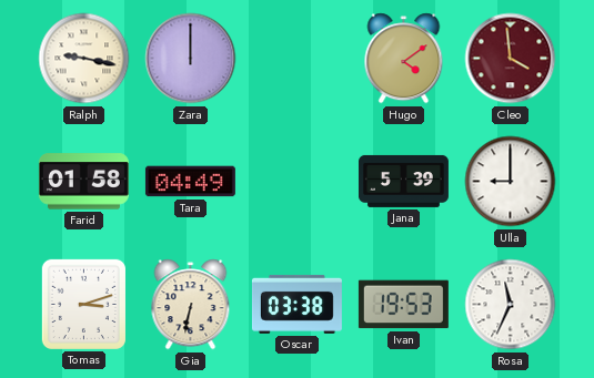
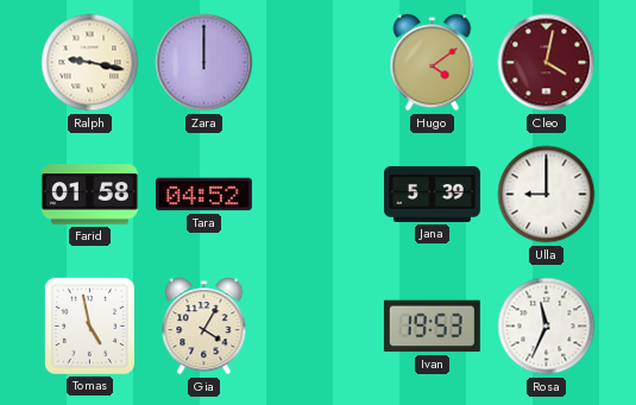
Cleo: 3:59 -> 4:02
Tara: 04:49 -> 04:52
Tomas: 3:12 -> 4:58
Gia: 6:32 -> 4:05
Oscar: 03:38 -> none
